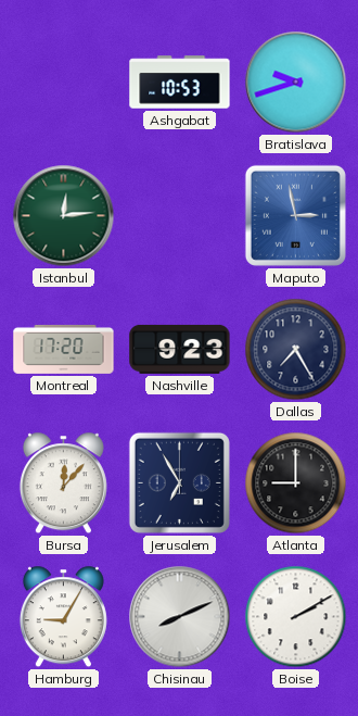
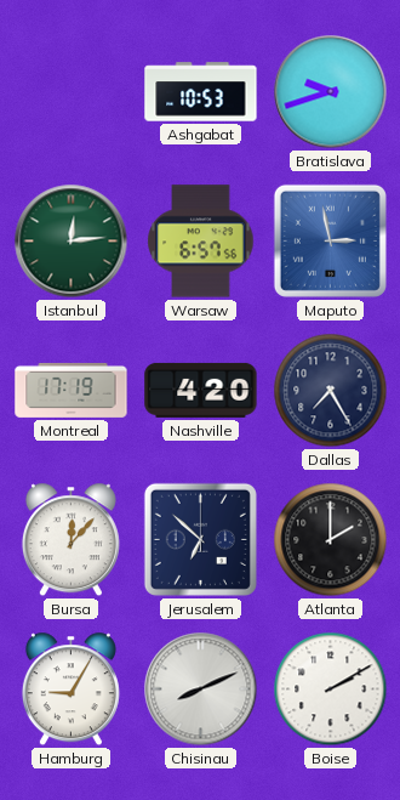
Warsaw: none -> 6:57
Montreal: 17:20 -> 17:19
Nashville: 9:23 -> 4:20
Jerusalem: 6:55 -> 6:52
Atlanta: 9:00 -> 2:00
